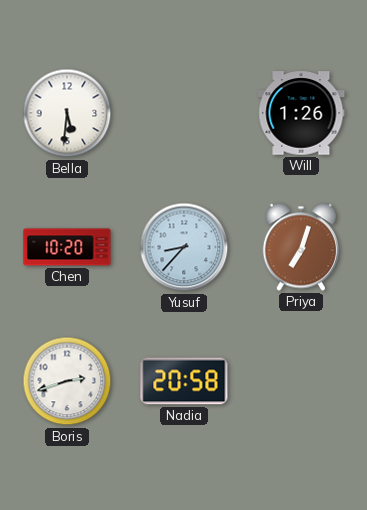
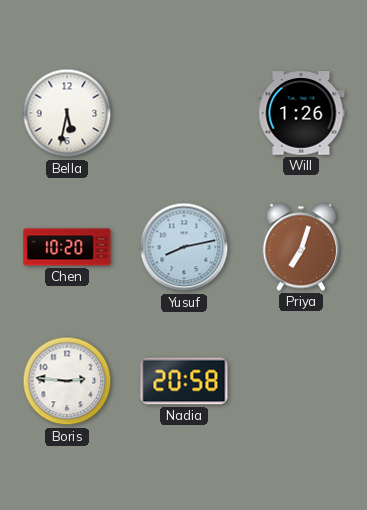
Bella: 5:31 -> 5:32
Yusuf: 8:37 -> 8:13
Boris: 2:42 -> 2:46
